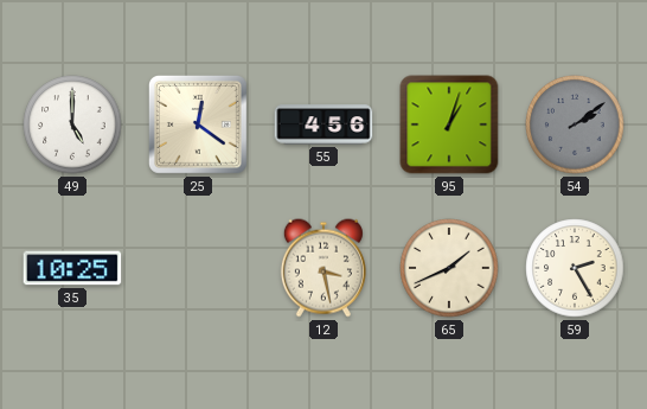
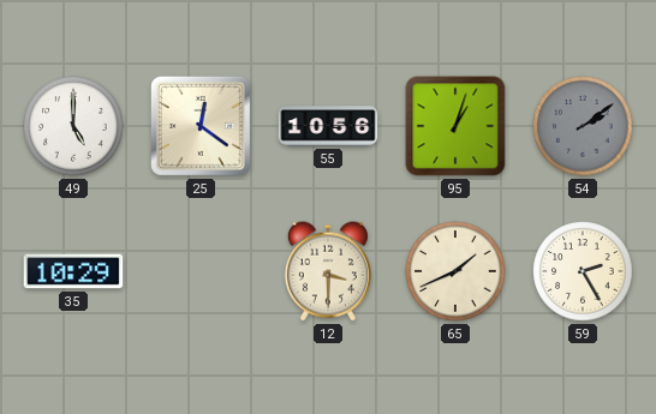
55: 4:56 -> 10:56
35: 10:25 -> 10:29
12: 3:28 -> 3:30
